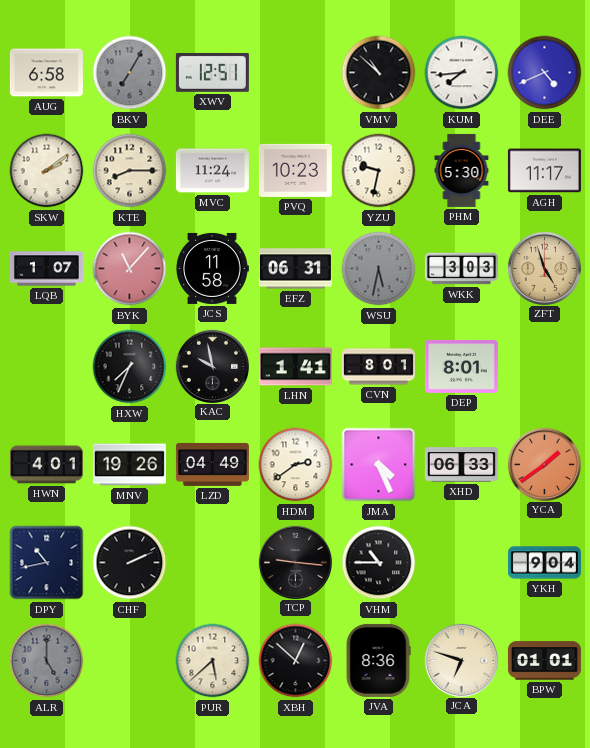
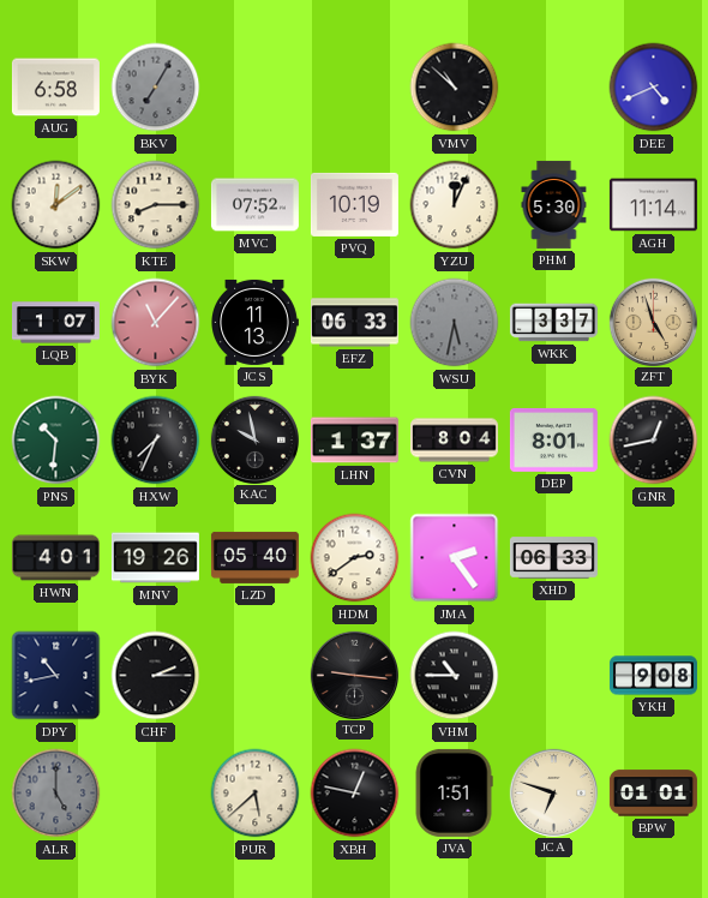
XWV: 12:51 -> none
KUM: 7:44 -> none
SKW: 2:09 -> 12:09
MVC: 11:24 -> 07:52
PVQ: 10:23 -> 10:19
YZU: 9:32 -> 12:04
AGH: 11:17 -> 11:14
JCS: 11:58 -> 11:13
EFZ: 06:31 -> 06:33
WKK: 3:03 -> 3:37
PNS: none -> 10:31
LHN: 1:41 -> 1:37
CVN: 8:01 -> 8:04
GNR: none -> 12:43
LZD: 04:49 -> 05:40
JMA: 4:26 -> 2:24
YCA: 1:39 -> none
CHF: 2:11 -> 2:15
YKH: 9:04 -> 9:08
XBH: 12:52 -> 12:47
JVA: 8:36 -> 1:51
